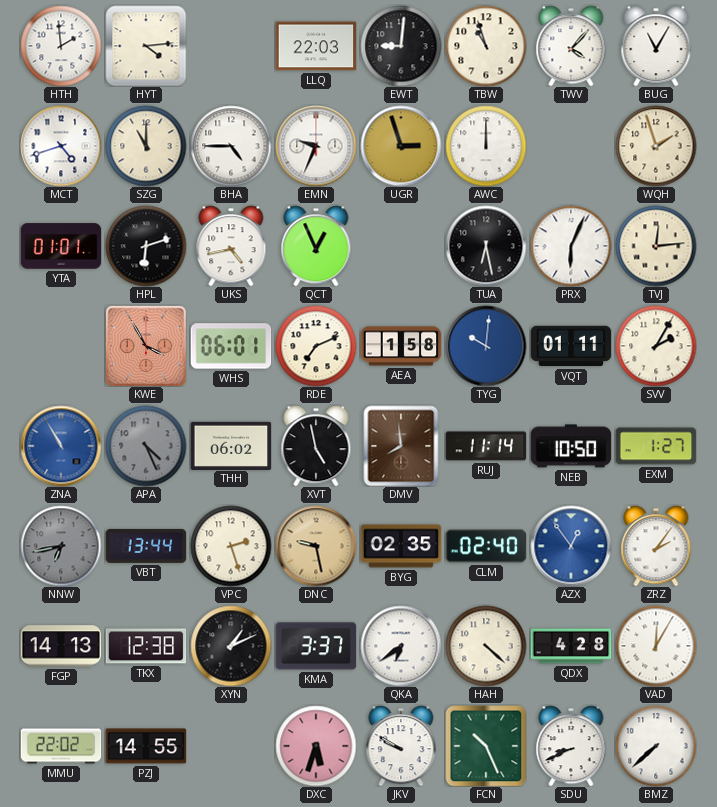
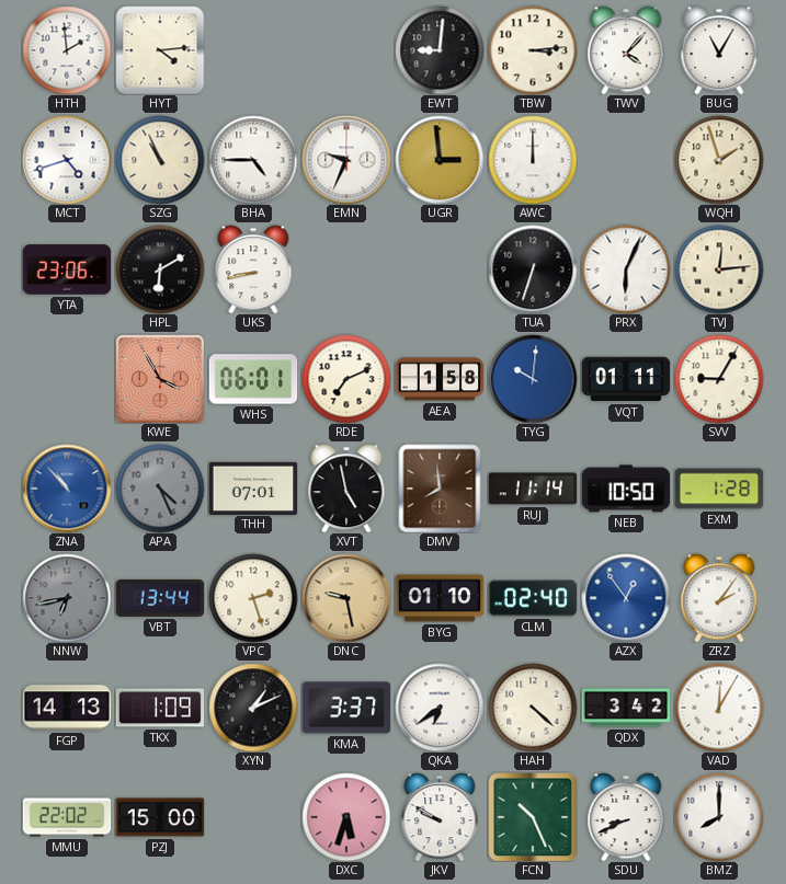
LLQ: 22:03 -> none
TBW: 10:57 -> 3:14
SZG: 11:00 -> 10:56
UGR: 2:57 -> 2:59
YTA: 01:01 -> 23:06
HPL: 6:12 -> 6:10
UKS: 4:43 -> 8:43
QCT: 12:56 -> none
TUA: 6:28 -> 6:33
SVV: 2:05 -> 9:05
ZNA: 10:55 -> 10:53
THH: 06:02 -> 07:01
EXM: 1:27 -> 1:28
BYG: 02:35 -> 01:10
TKX: 12:38 -> 1:09
QDX: 4:28 -> 3:42
PZJ: 14:55 -> 15:00
BMZ: 7:38 -> 8:00
